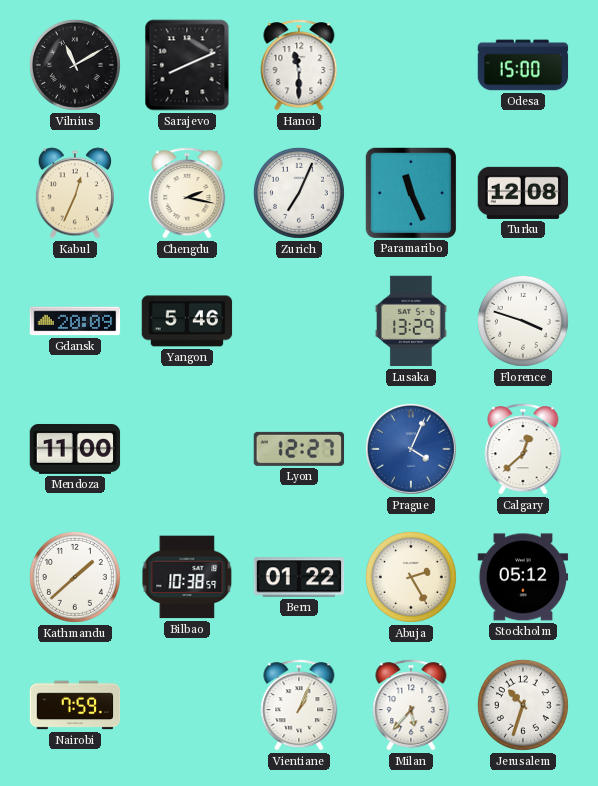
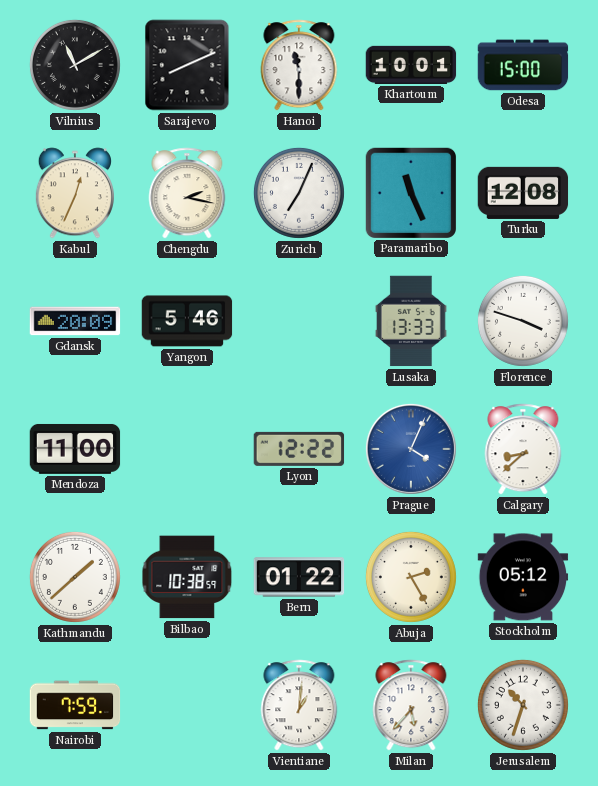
Khartoum: none -> 10:01
Lusaka: 13:29 -> 13:33
Lyon: 12:27 -> 12:22
Calgary: 12:38 -> 8:38
Vientiane: 1:04 -> 1:01
